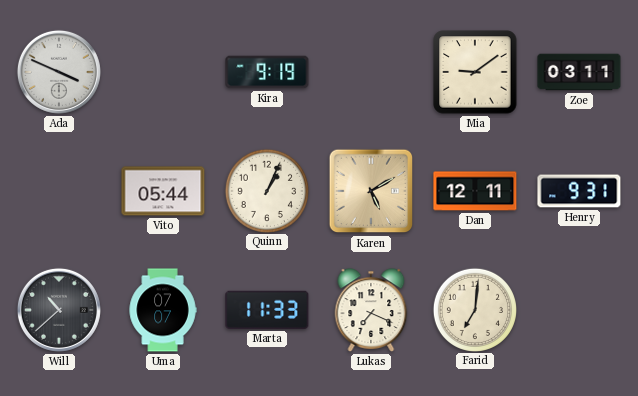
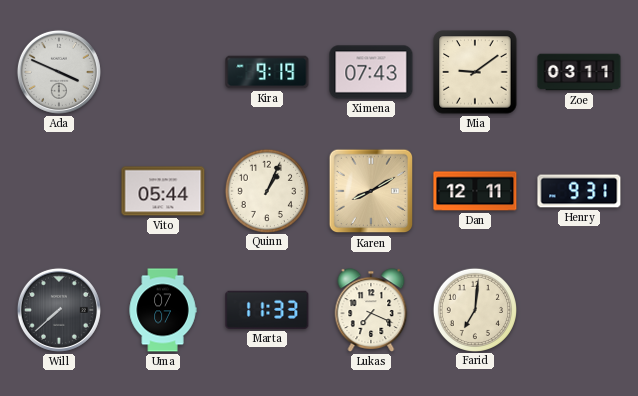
Ximena: none -> 07:43
Karen: 5:10 -> 8:10
Will: 10:38 -> 7:38
